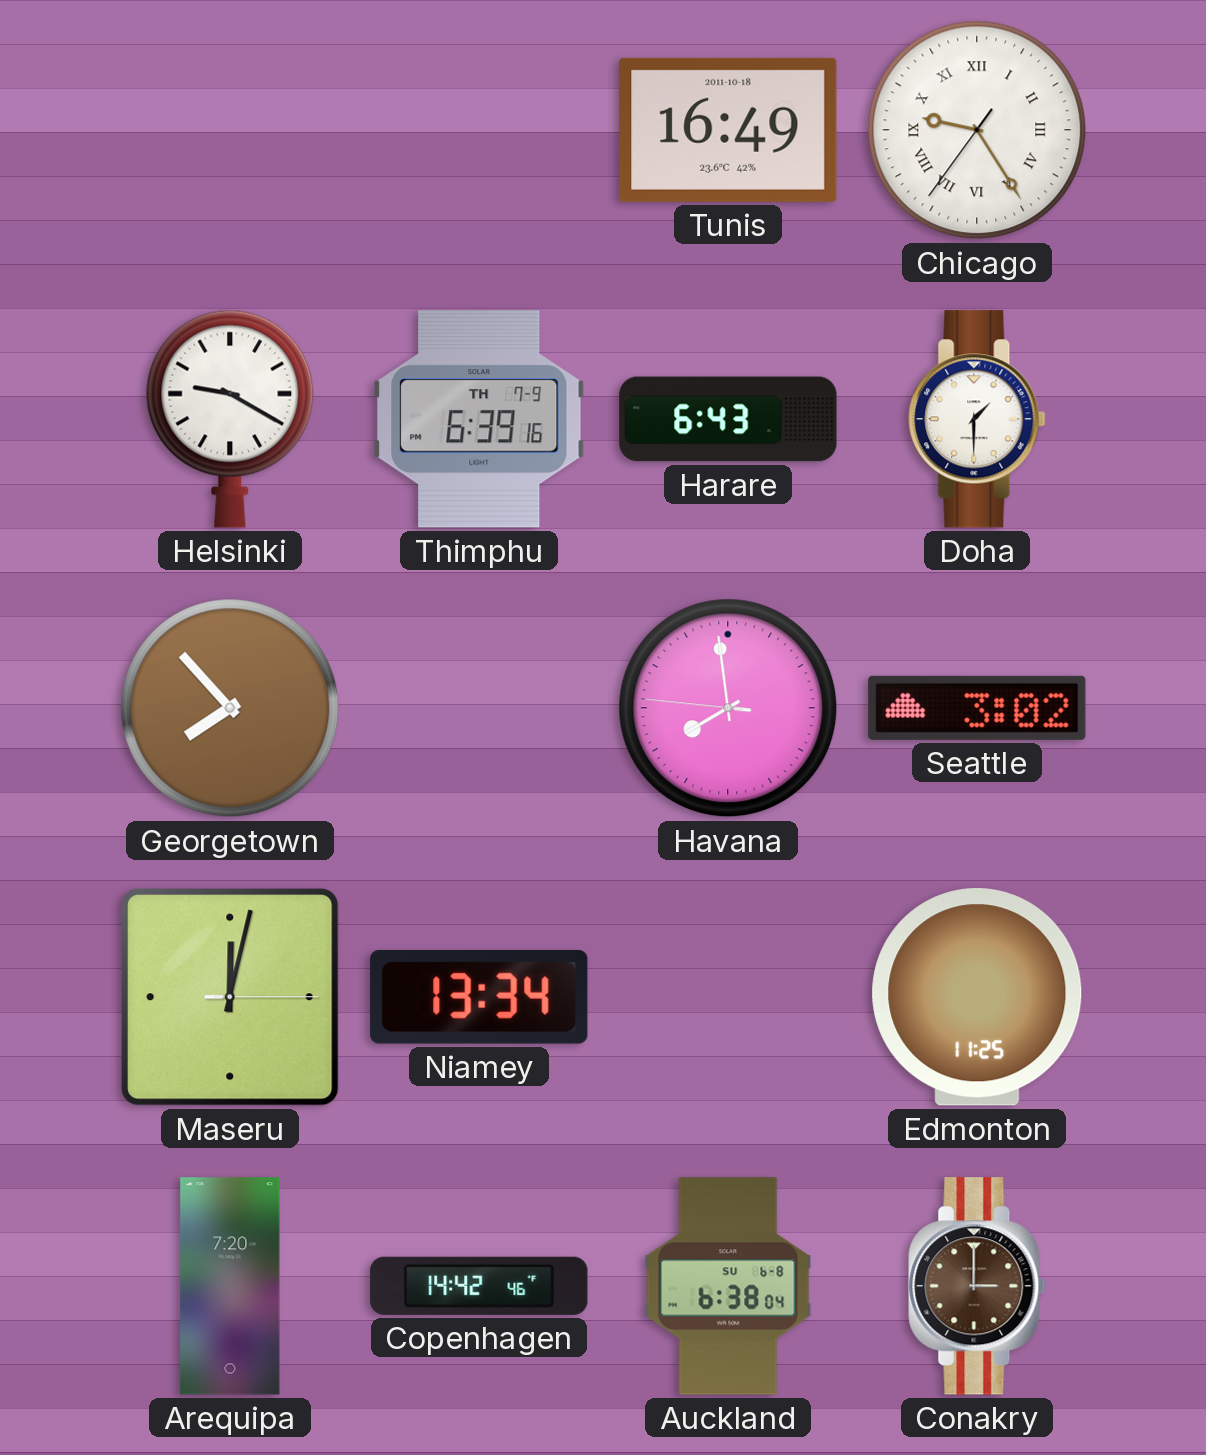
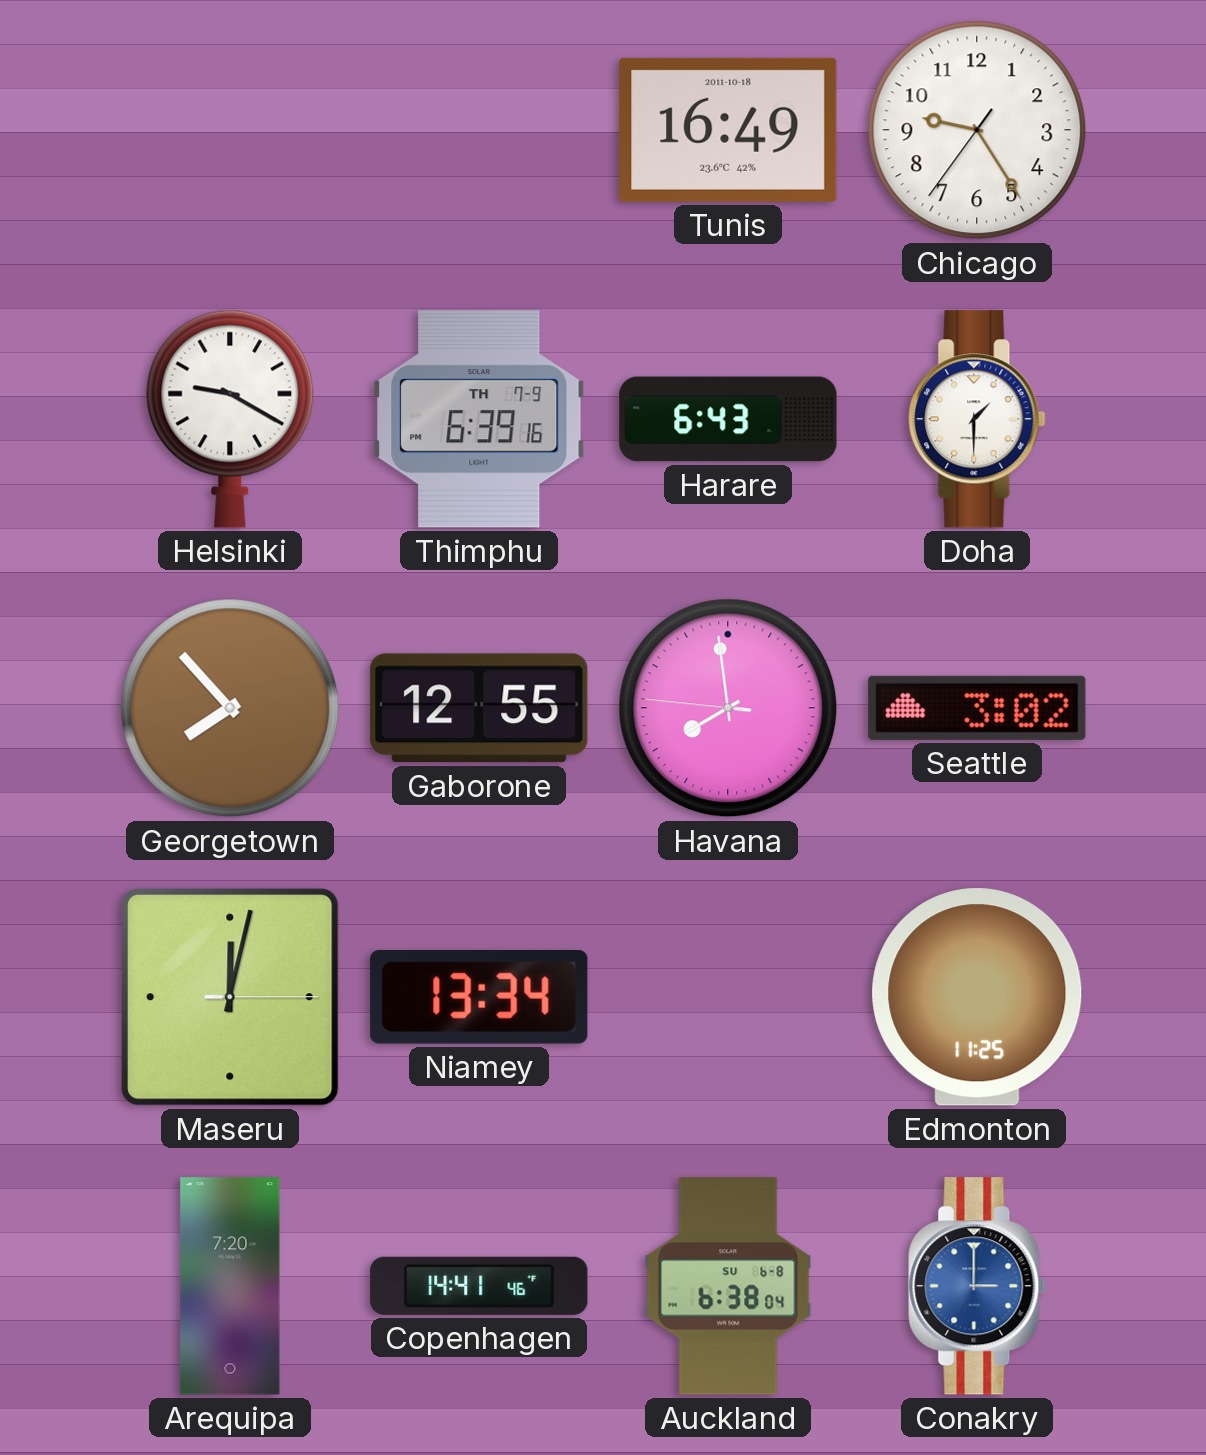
Chicago numerals: Roman -> Arabic
Gaborone: none -> 12:55
Copenhagen: 14:42 -> 14:41
Conakry dial: brown -> blue
